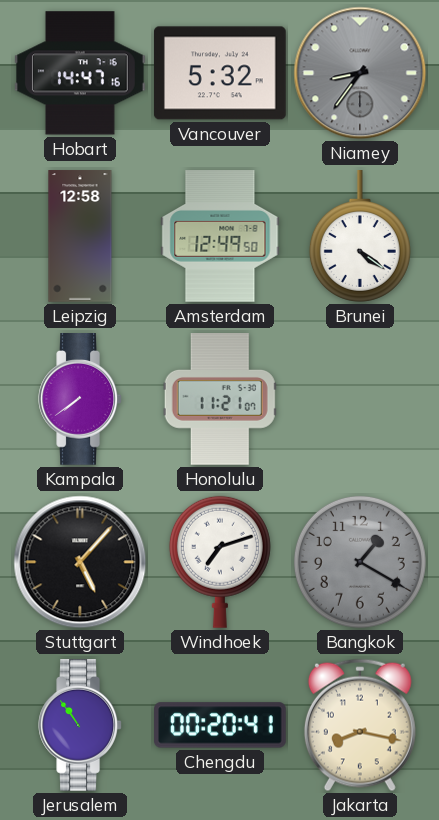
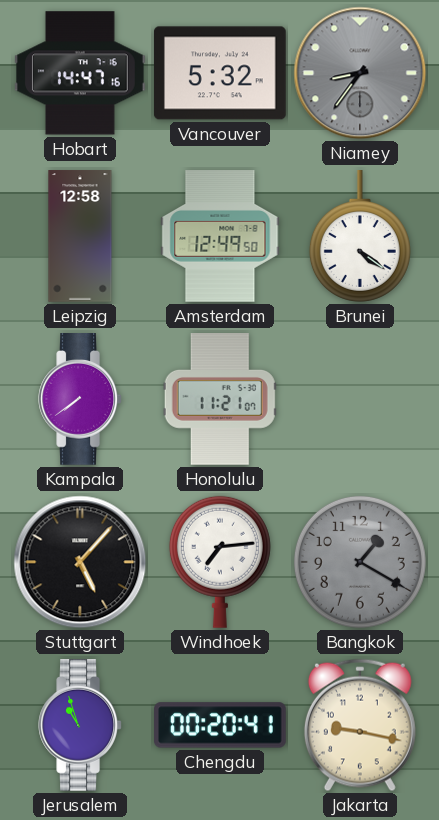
Windhoek: 7:12 -> 7:14
Jerusalem: 10:54 -> 10:57
Jakarta: 8:17 -> 9:17
